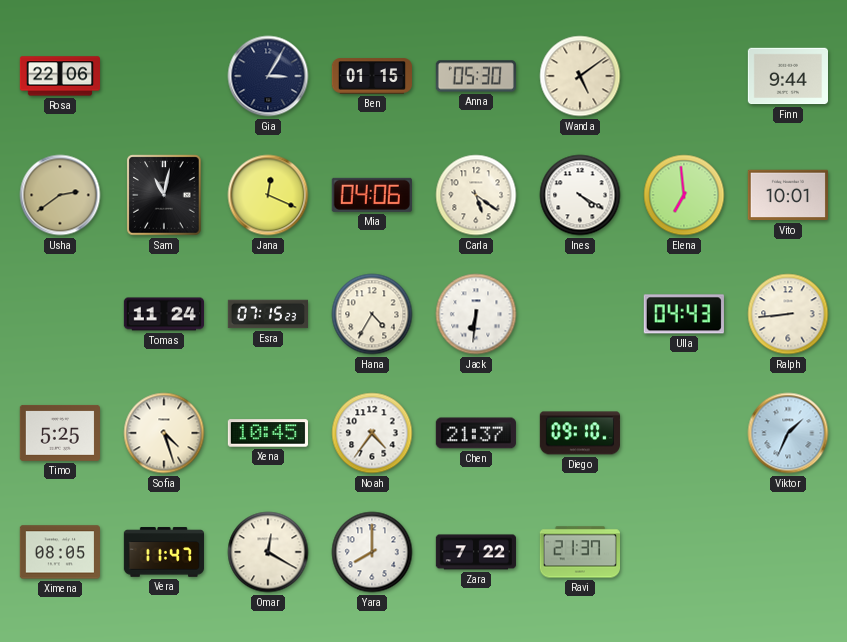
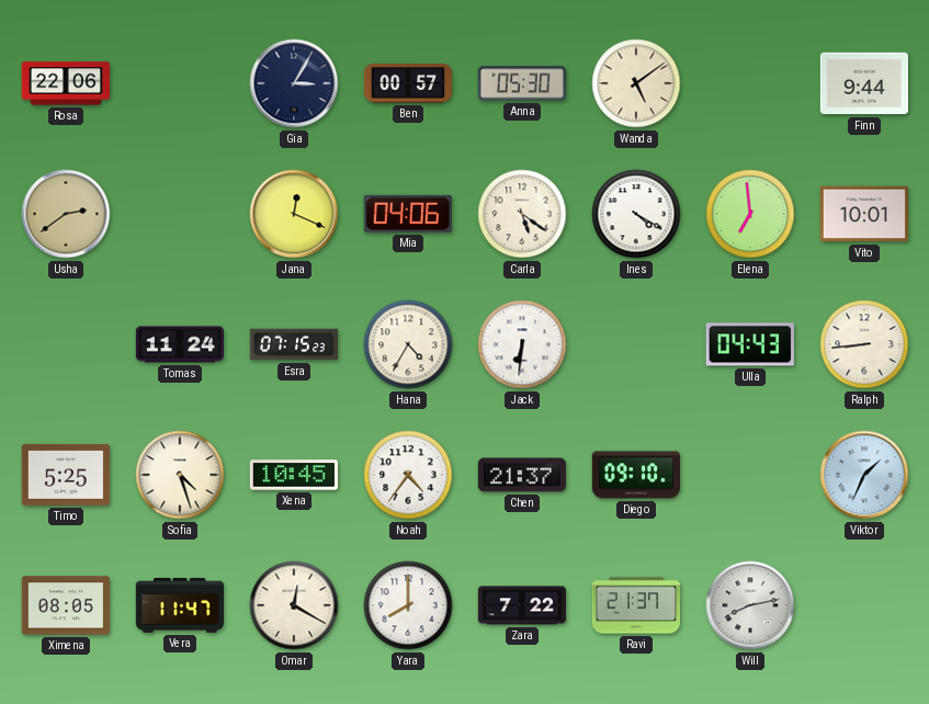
Ben: 01:15 -> 00:57
Sam: 11:02 -> none
Will: none -> 8:13
